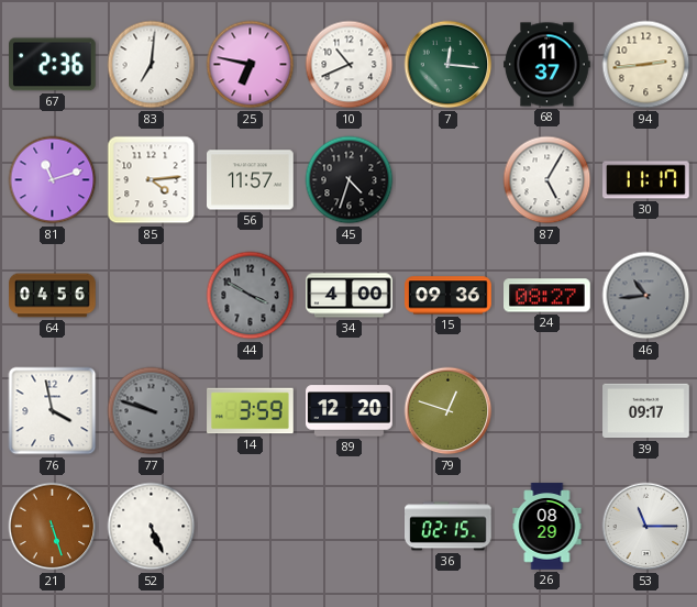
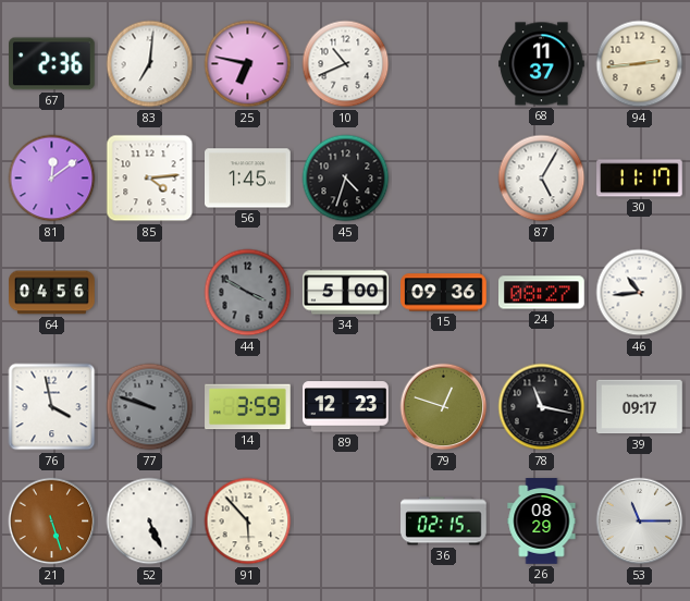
7: 12:16 -> none
81: 11:12 -> 12:09
56: 11:57 -> 1:45
34: 4:00 -> 5:00
46 dial: grey -> white
89: 12:20 -> 12:23
78: none -> 11:17
91: none -> 5:53
